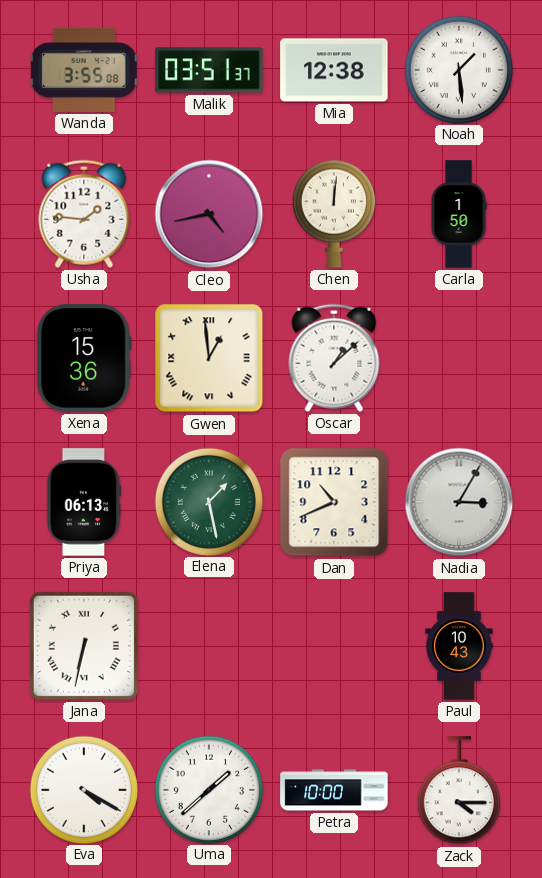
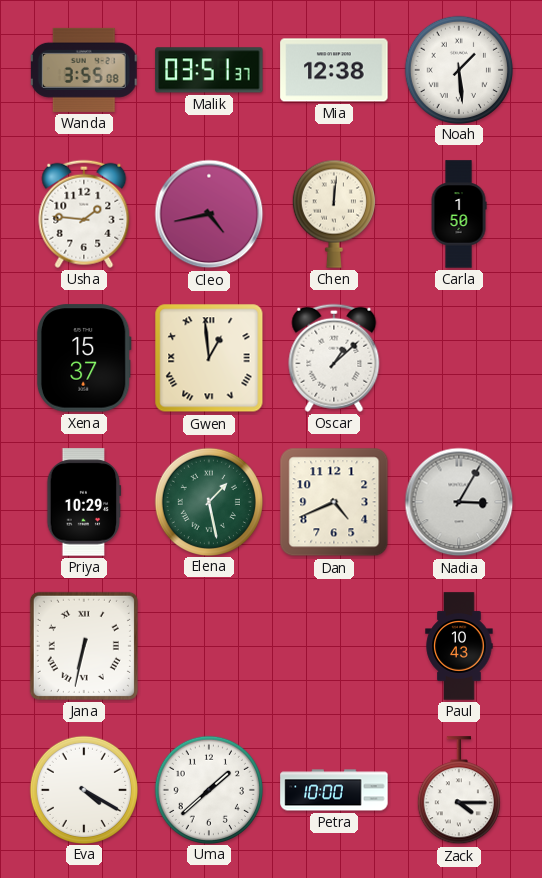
Xena: 15:36 -> 15:37
Priya: 06:13 -> 10:29
Dan: 10:41 -> 4:41
